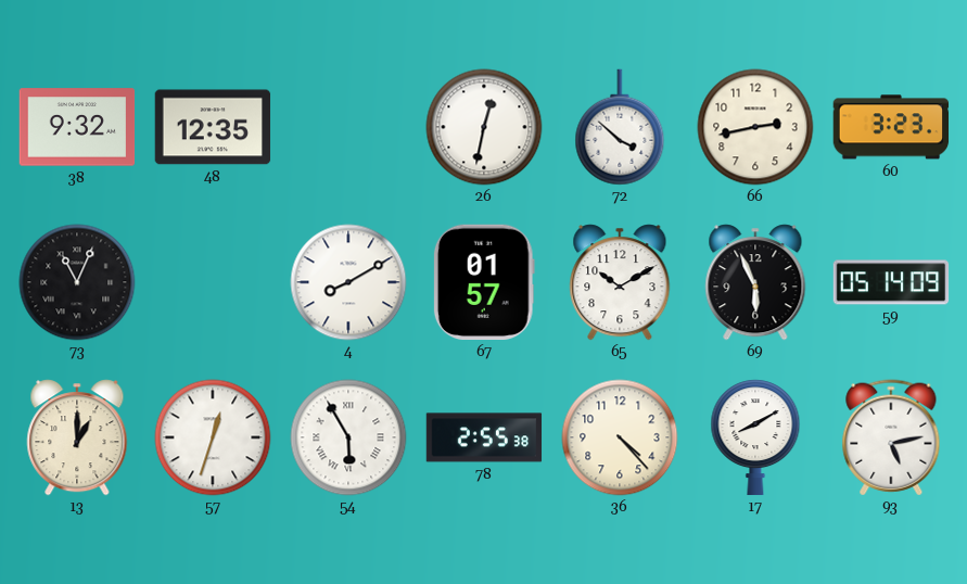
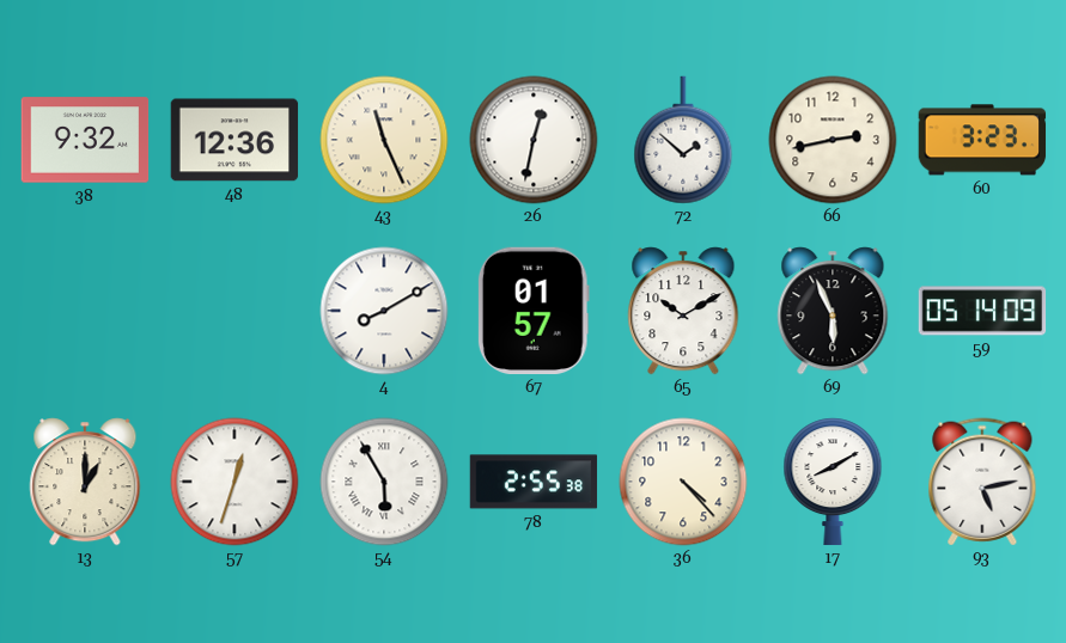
48: 12:35 -> 12:36
43: none -> 11:26
72: 3:52 -> 1:52
73: 11:04 -> none
